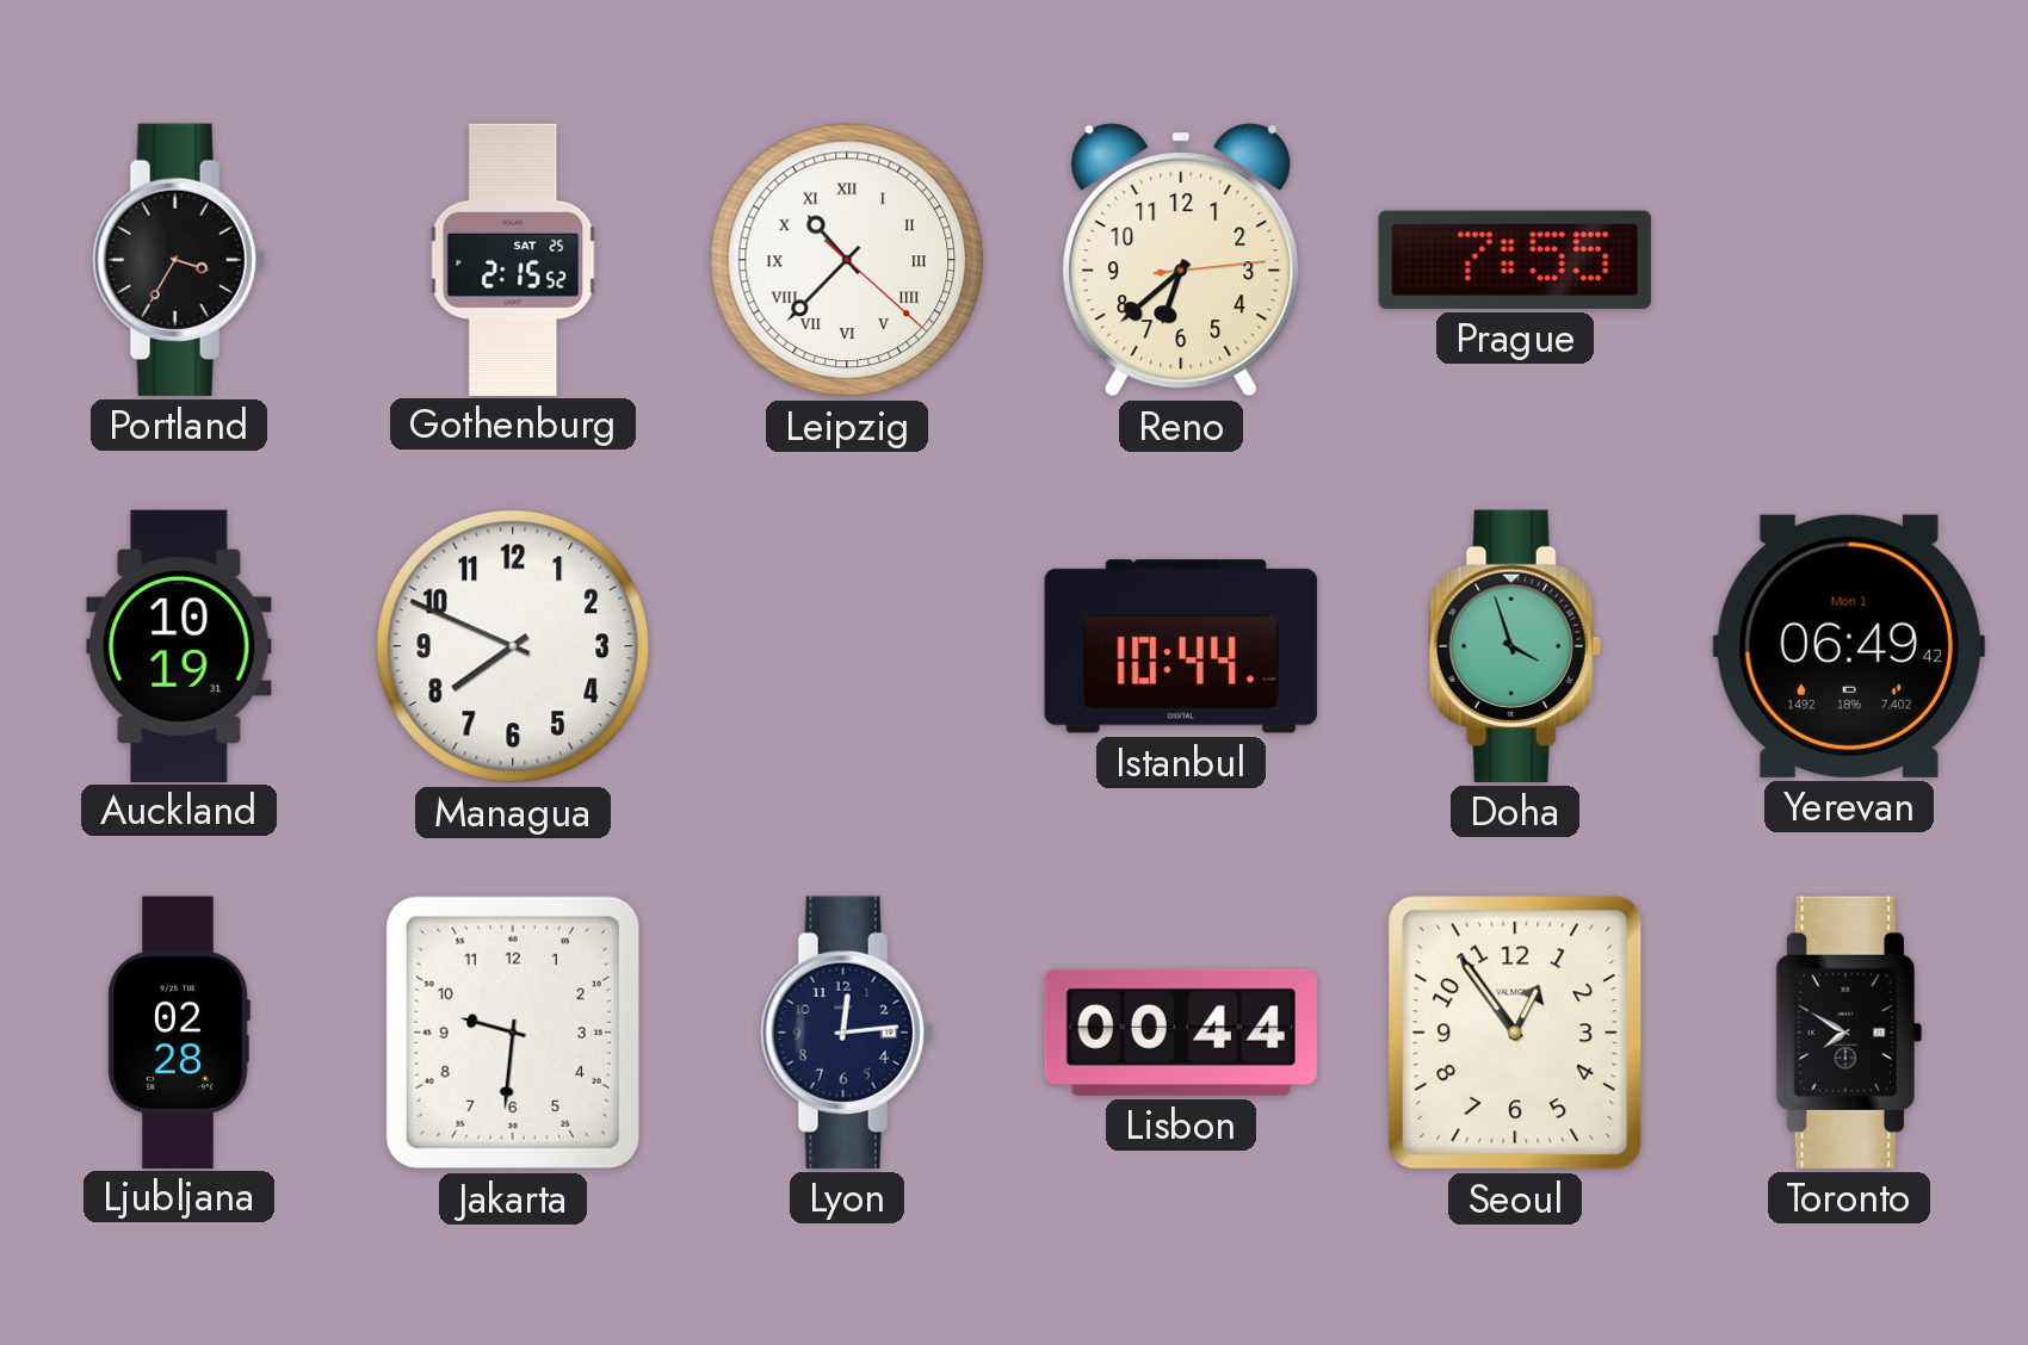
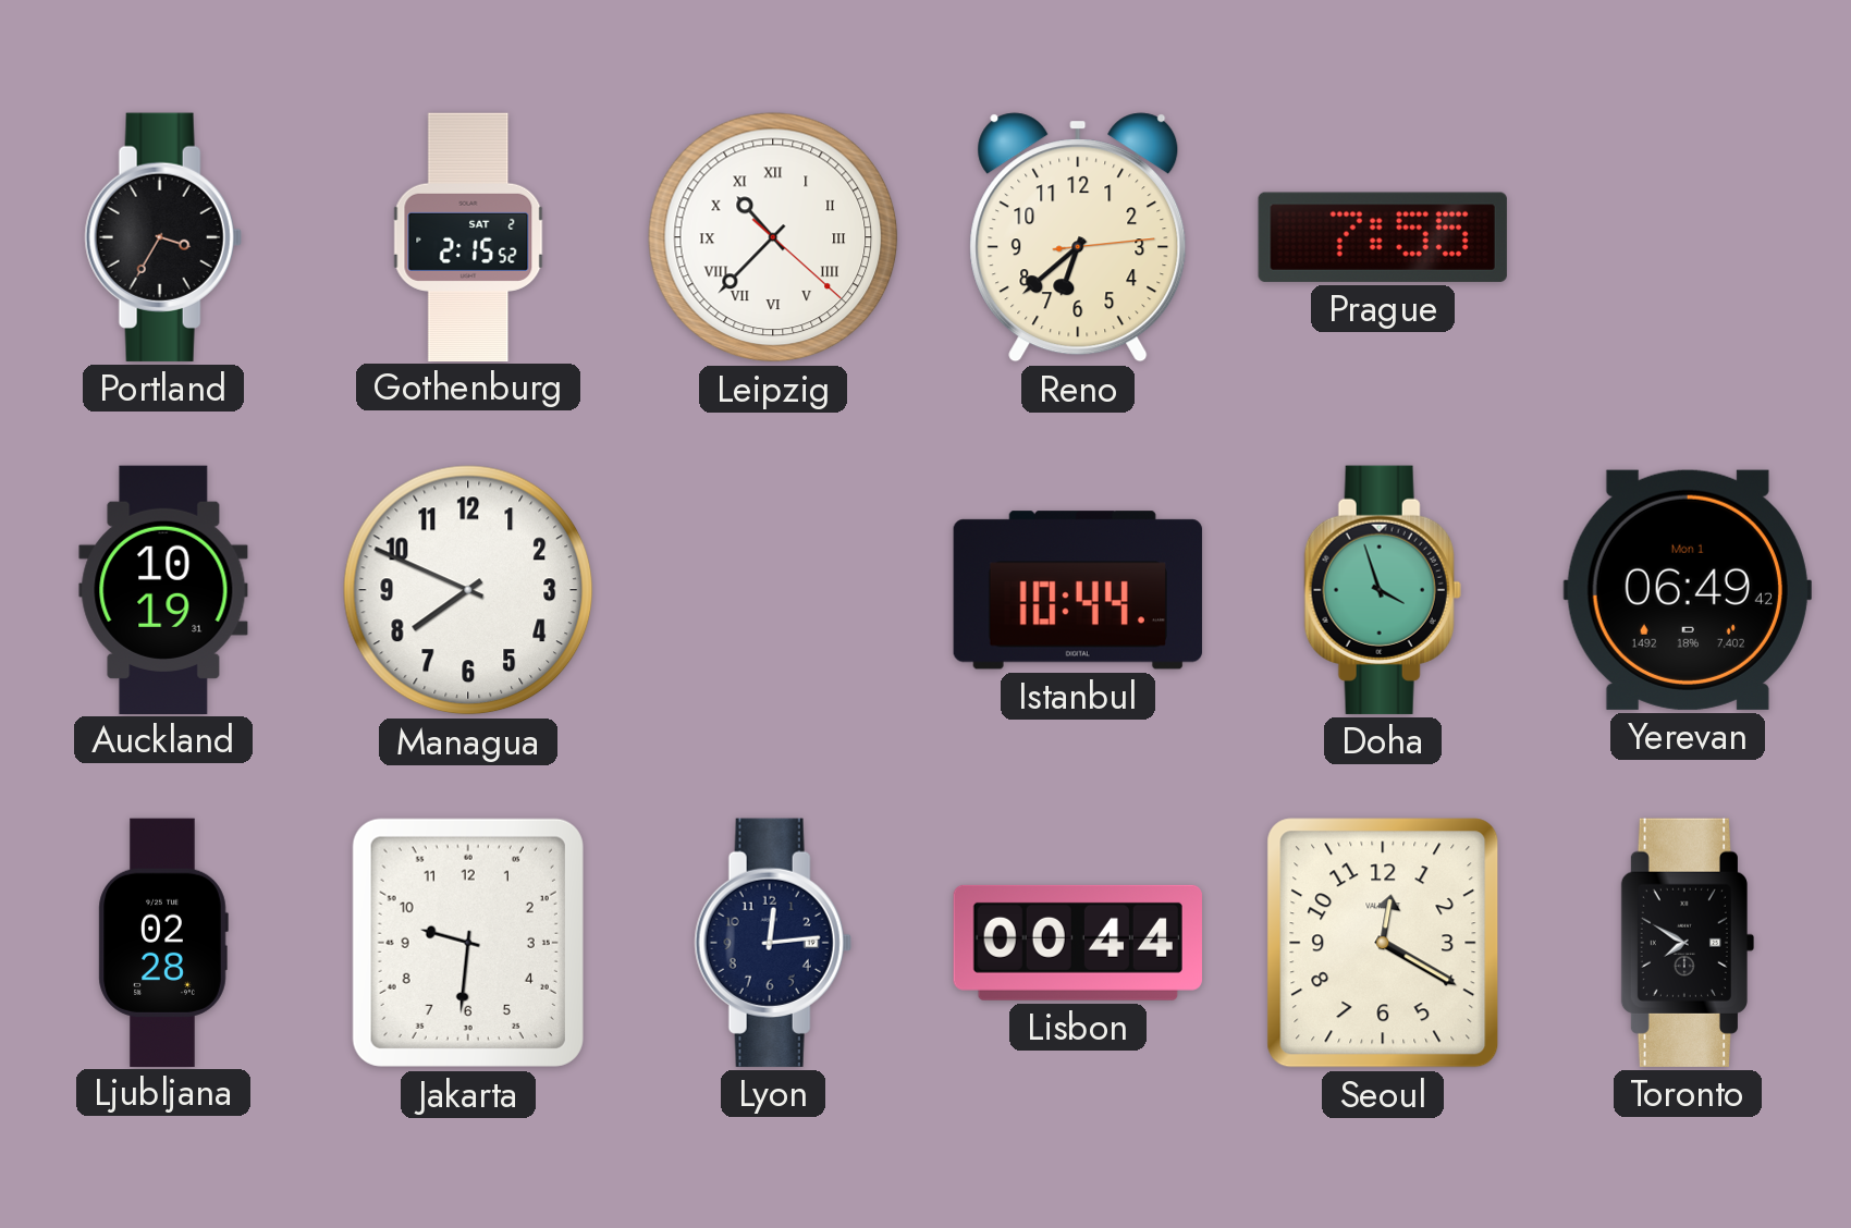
Gothenburg date: SAT 25 -> SAT 2
Seoul: 12:54 -> 12:20
